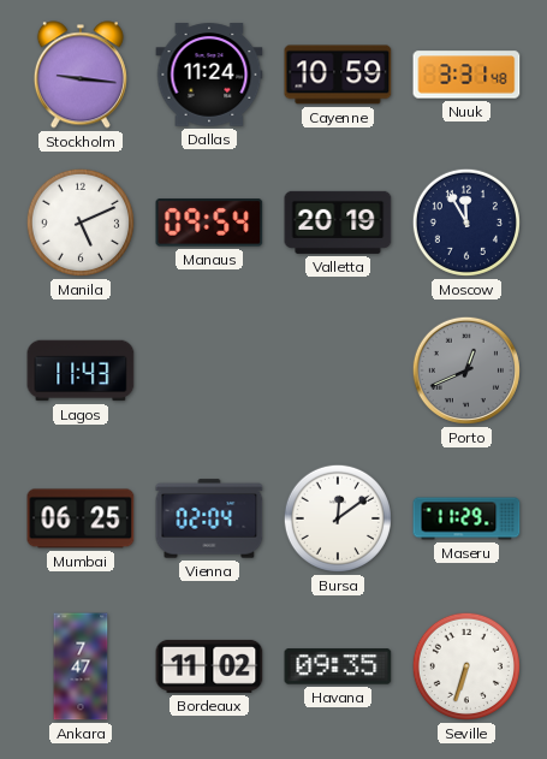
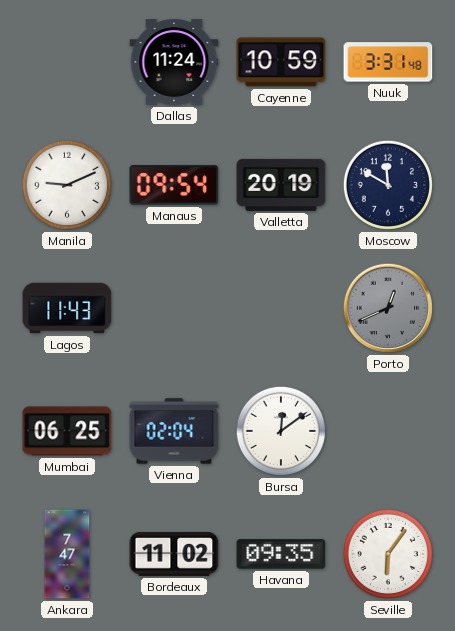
Stockholm: 9:16 -> none
Manila: 5:11 -> 9:11
Moscow: 11:55 -> 11:50
Maseru: 11:29 -> none
Seville: 6:33 -> 6:06
